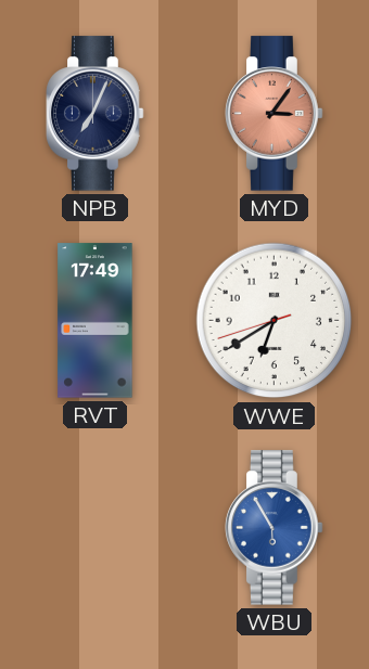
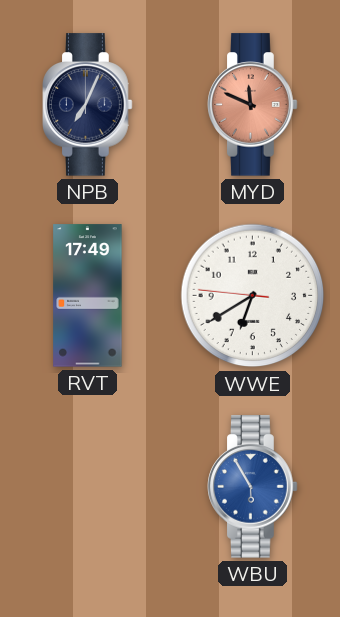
MYD: 3:06 -> 11:49
WWE: 6:39:42 -> 6:39:46
